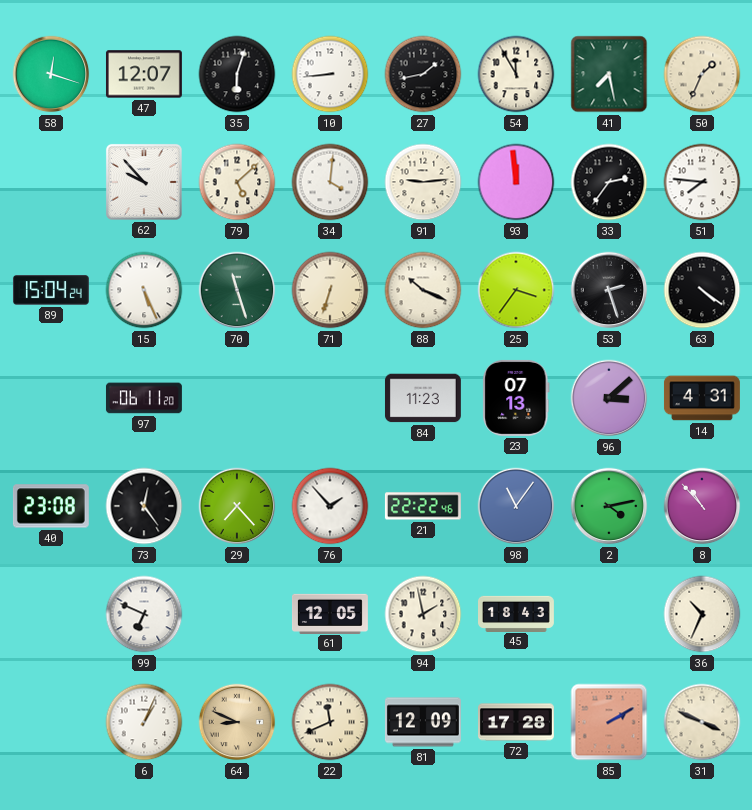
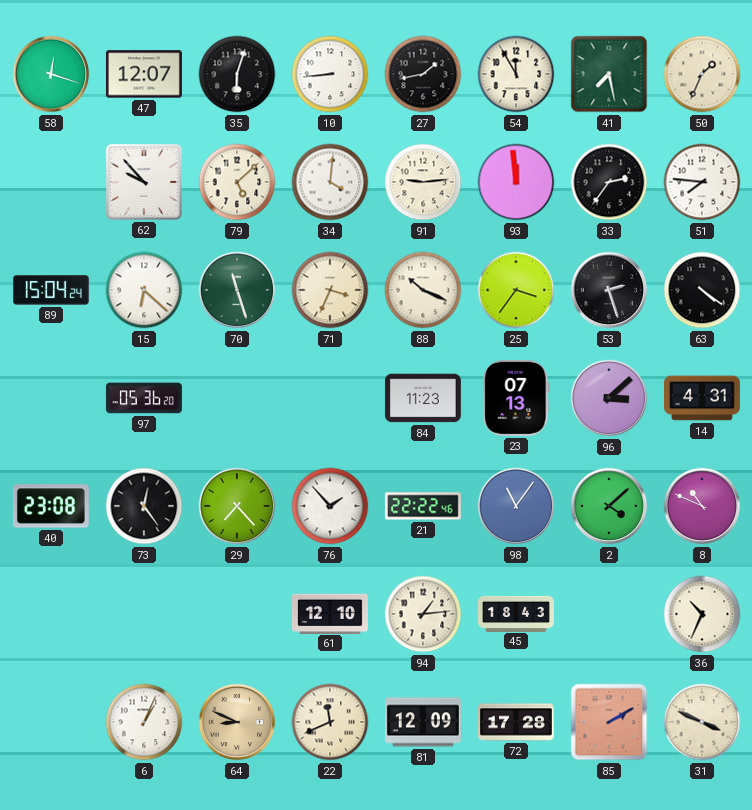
15: 5:26 -> 6:22
71: 6:33 -> 3:34
97: 06:11 -> 05:36
2: 4:13 -> 4:08
8: 10:53 -> 10:49
99: 6:49 -> none
61: 12:05 -> 12:10
94: 1:58 -> 1:14
